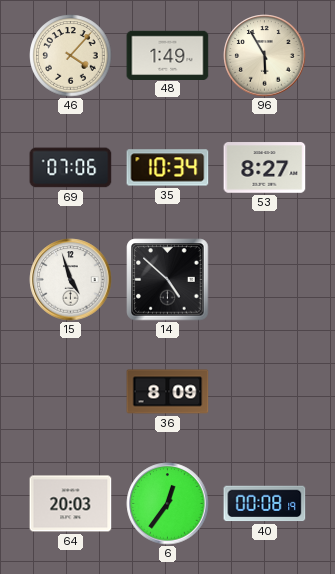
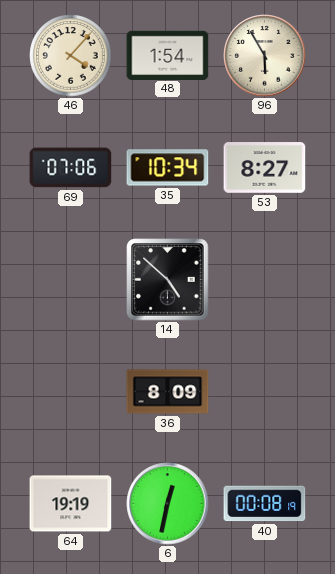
48: 1:49 -> 1:54
15: 4:57 -> none
64: 20:03 -> 19:19
6: 12:36 -> 12:32
